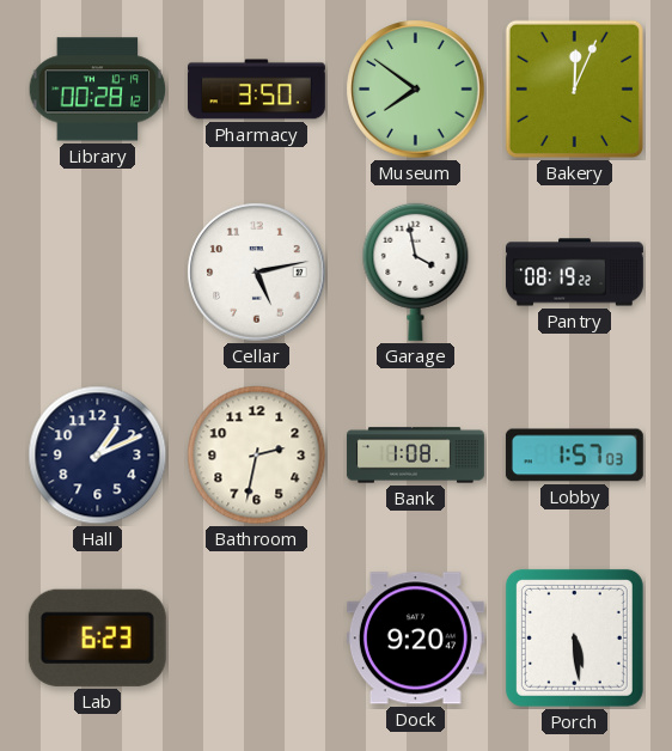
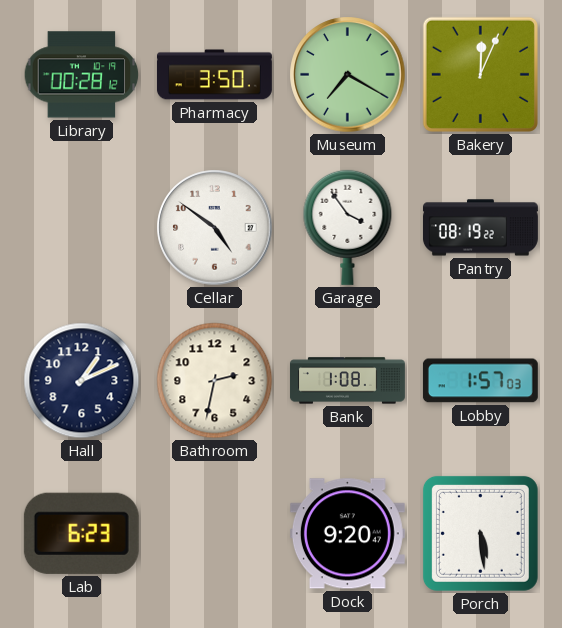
Museum: 7:51 -> 7:20
Cellar: 5:13 -> 4:51
Garage: 3:58 -> 3:54
